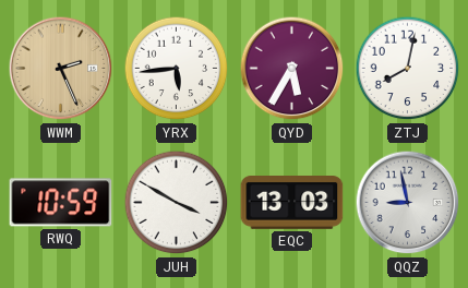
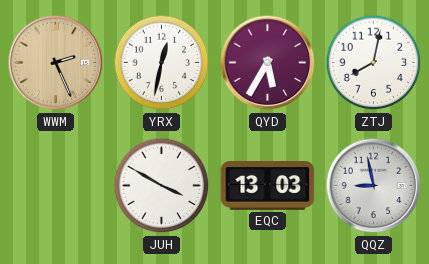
YRX: 5:44 -> 12:32
RWQ: 10:59 -> none
